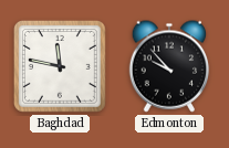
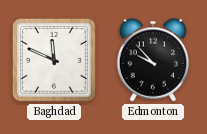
Baghdad: 11:47 -> 11:49
